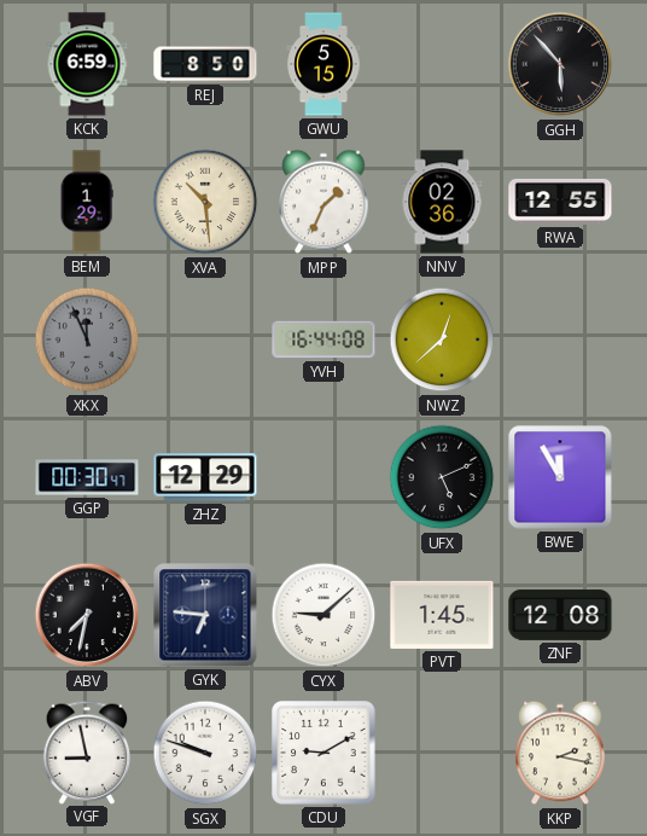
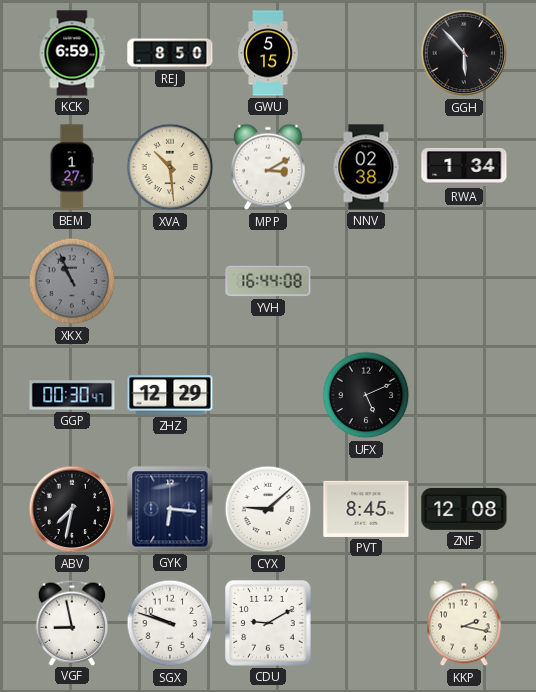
BEM: 1:29 -> 1:27
MPP: 1:34 -> 3:10
NNV: 02:36 -> 02:38
RWA: 12:55 -> 1:34
XKX: 11:56 -> 10:56
NWZ: 12:38 -> none
BWE: 11:55 -> none
GYK: 6:46 -> 6:16
PVT: 1:45 -> 8:45
